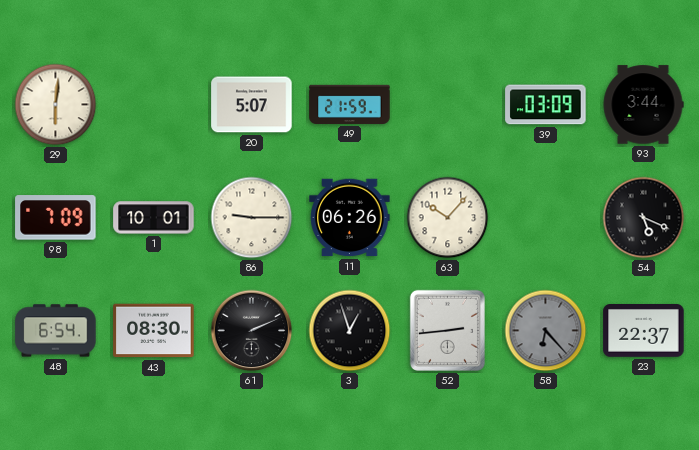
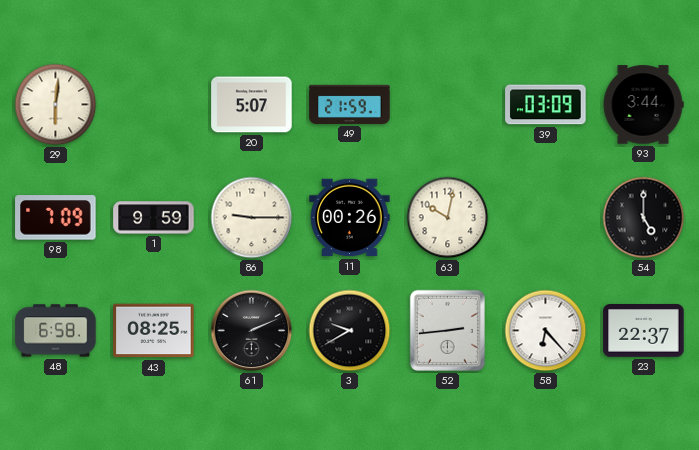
1: 10:01 -> 9:59
11: 06:26 -> 00:26
63: 10:07 -> 10:02
54: 5:19 -> 5:00
48: 6:54 -> 6:58
43: 08:30 -> 08:25
3: 12:57 -> 9:40
58 dial: grey -> white
